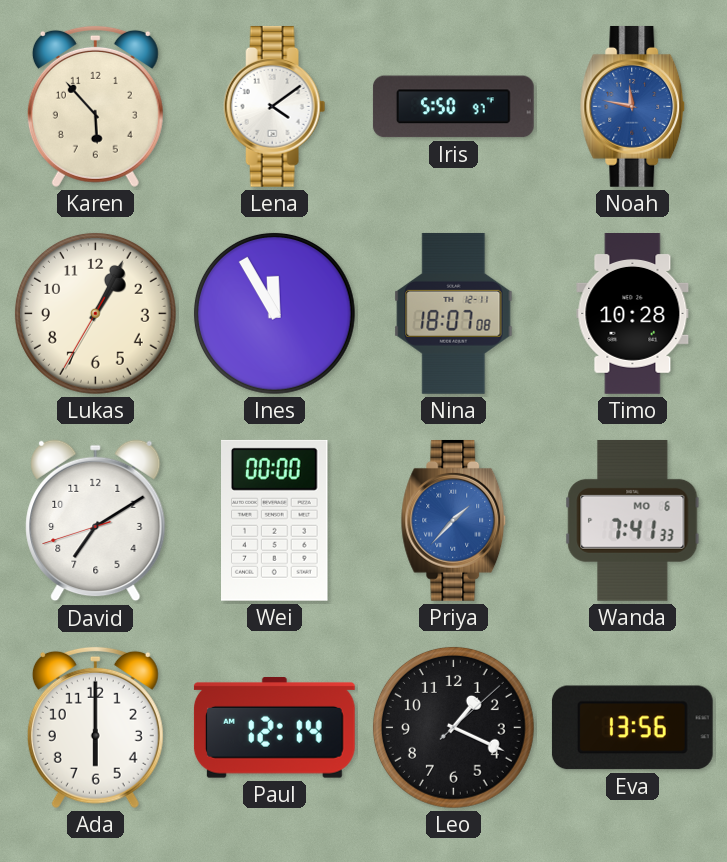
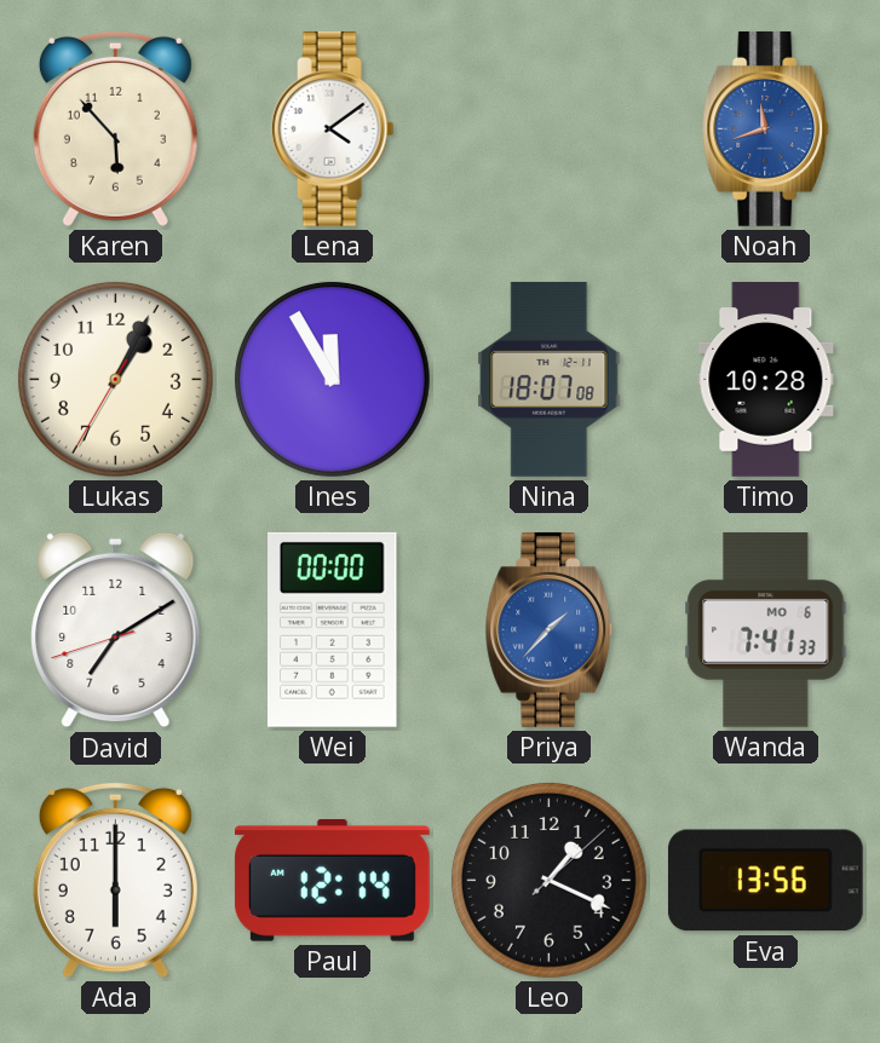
Iris: 5:50 -> none
Noah: 11:47 -> 11:42
